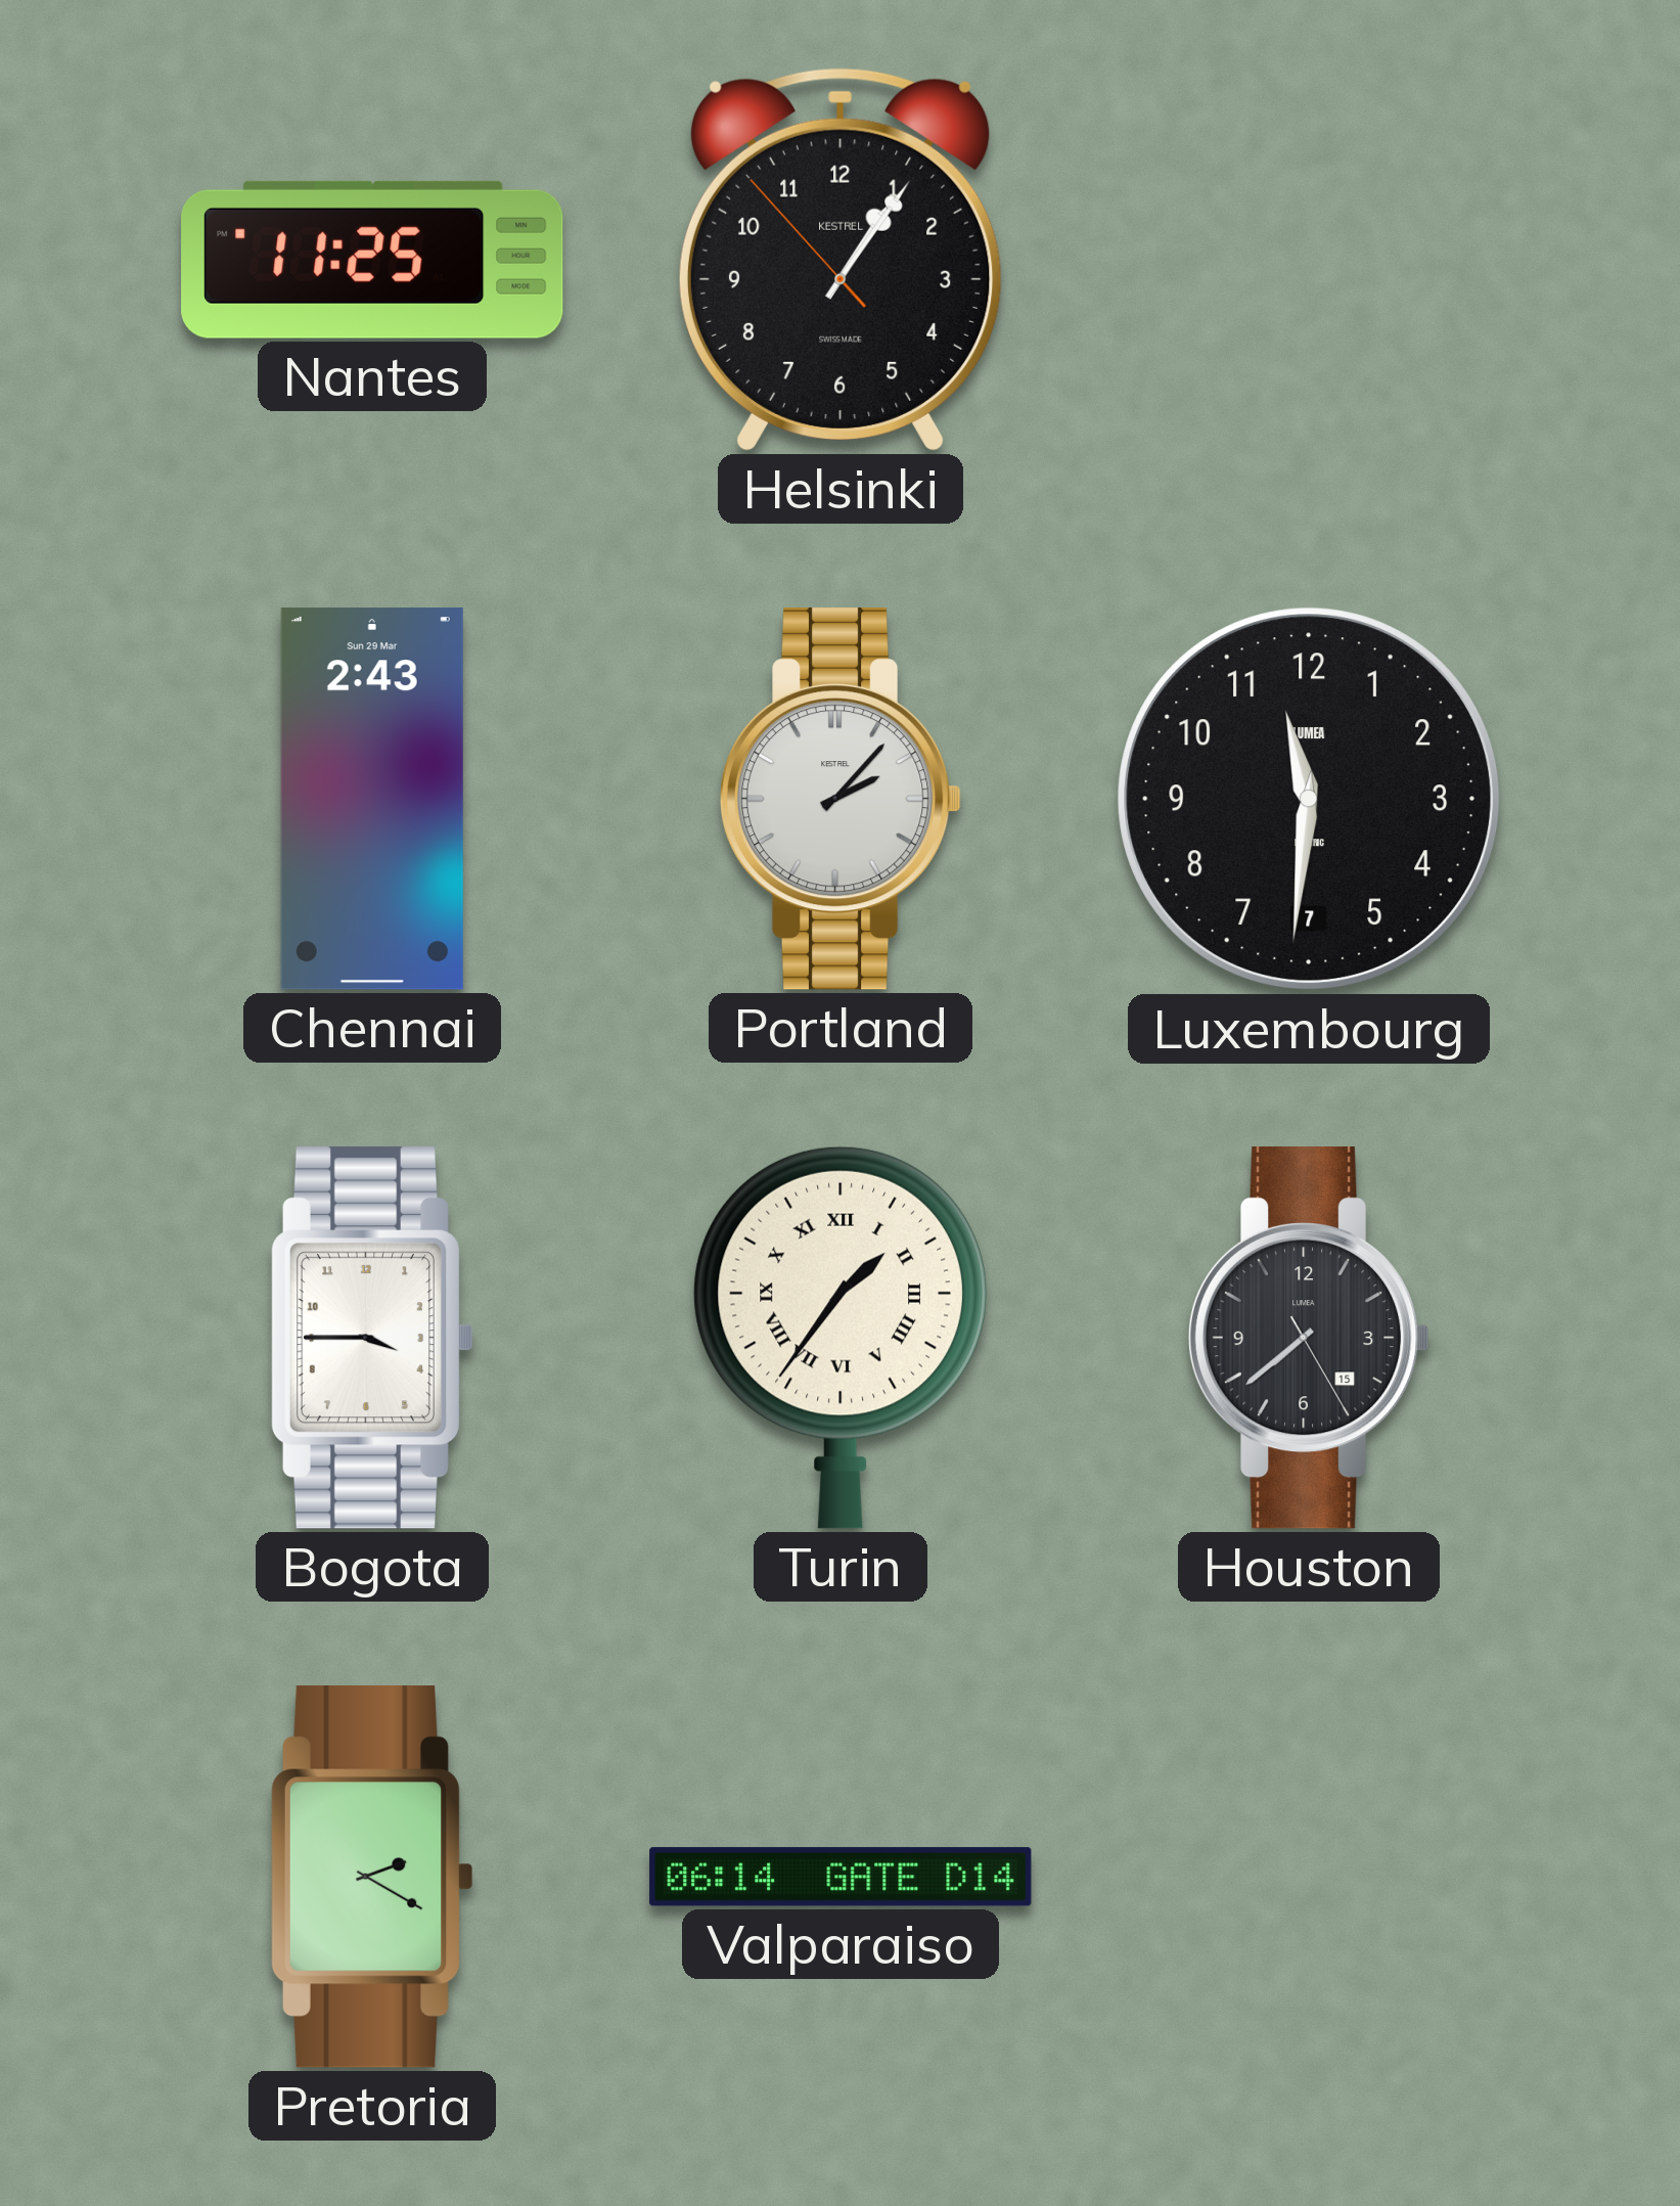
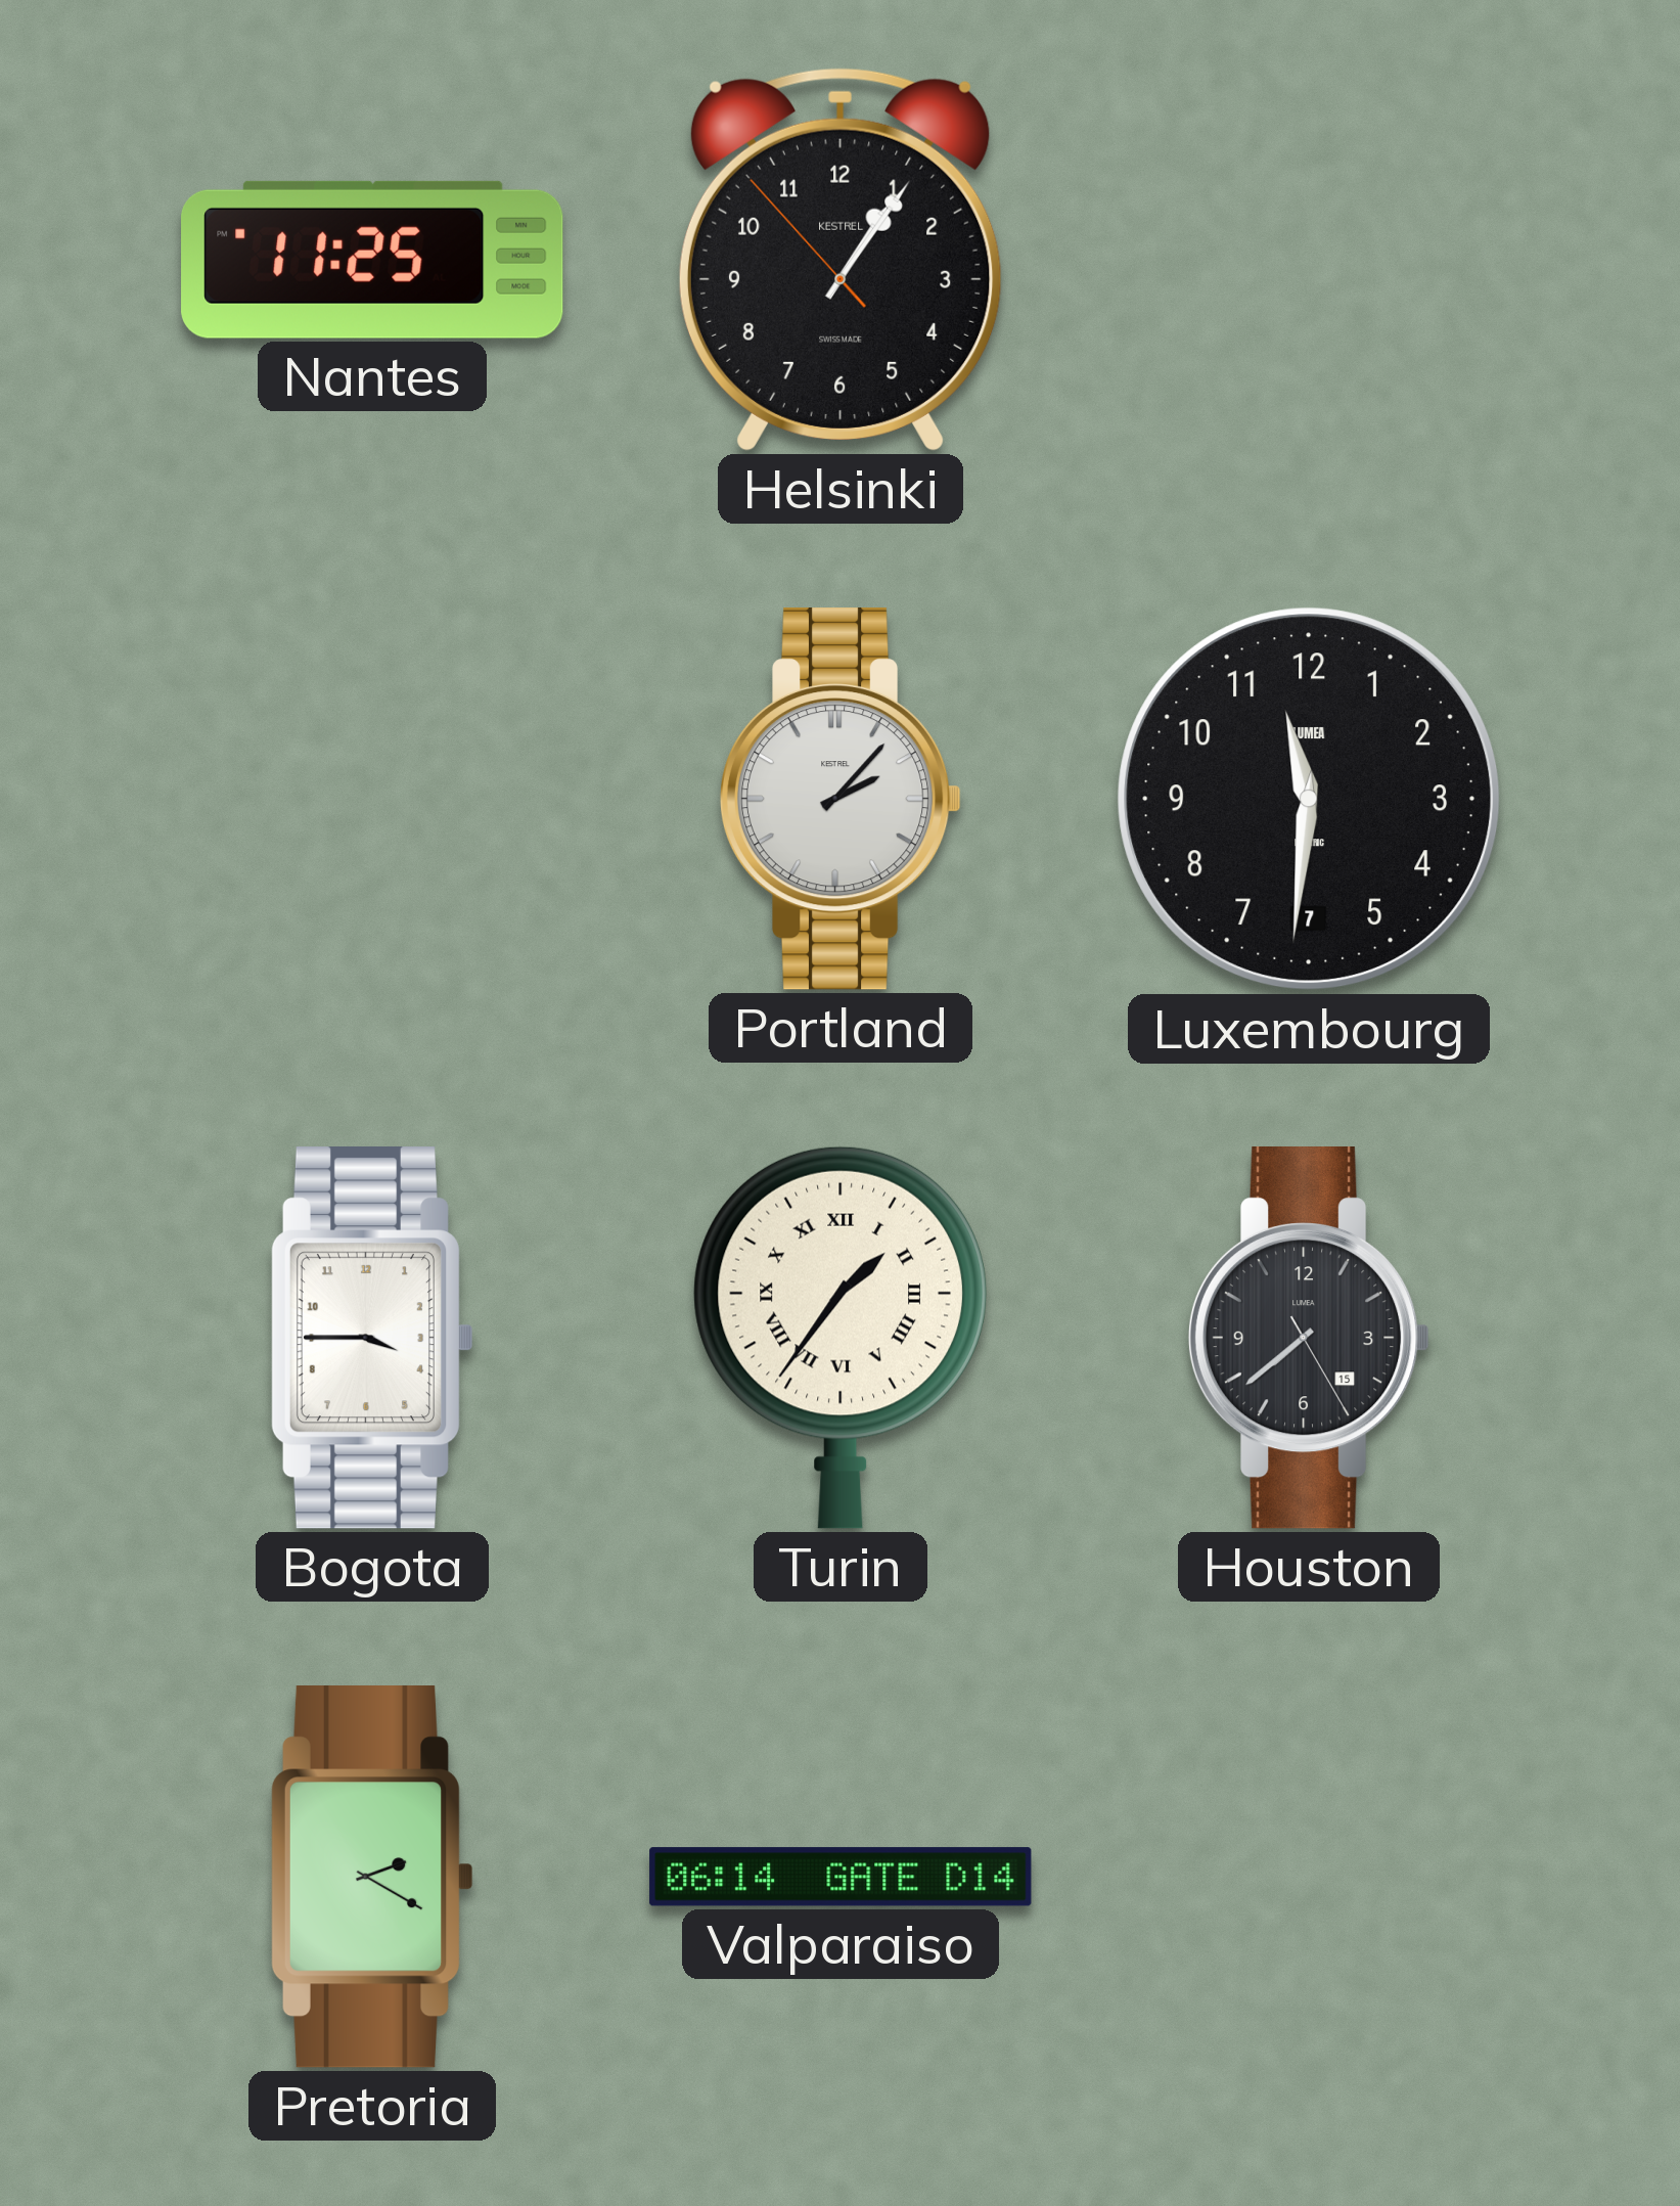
Chennai: 2:43 -> none
